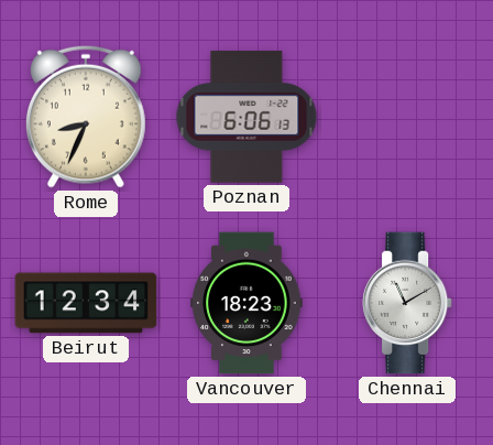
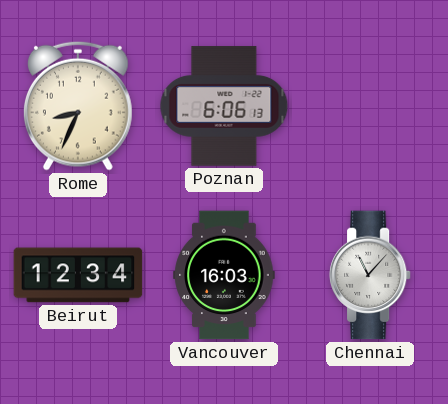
Vancouver: 18:23 -> 16:03
Chennai: 11:10 -> 11:07
